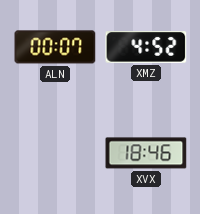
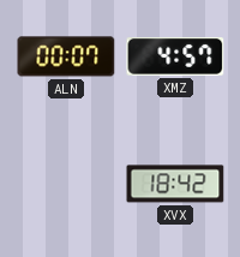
XMZ: 4:52 -> 4:57
XVX: 18:46 -> 18:42
